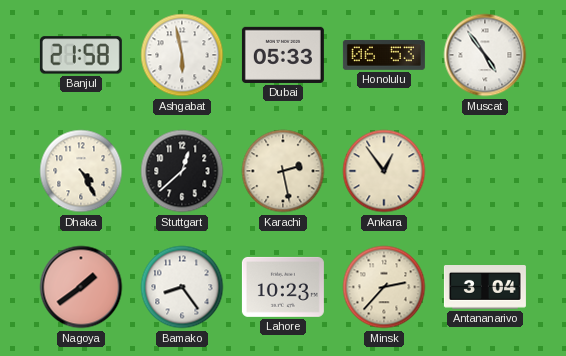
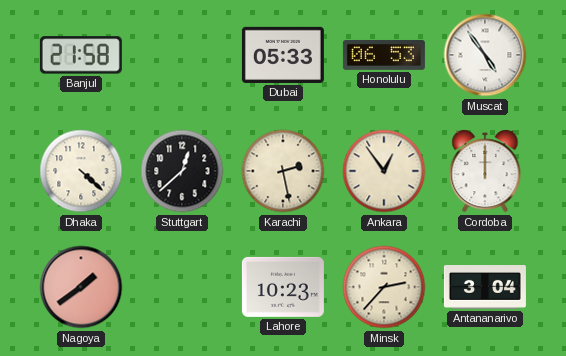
Ashgabat: 5:58 -> none
Dhaka: 4:25 -> 4:22
Cordoba: none -> 12:00
Bamako: 8:24 -> none
